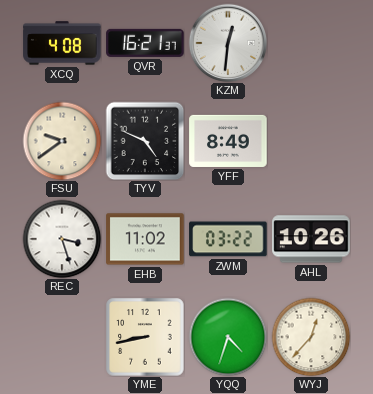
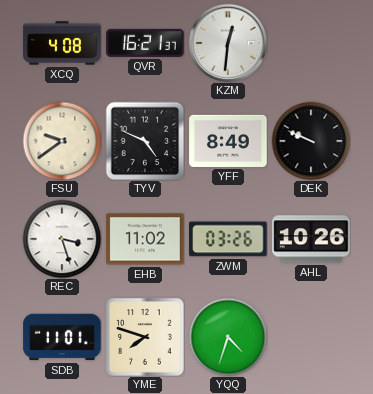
DEK: none -> 9:49
ZWM: 03:22 -> 03:26
SDB: none -> 11:01
YME: 8:43 -> 7:48
WYJ: 12:37 -> none
